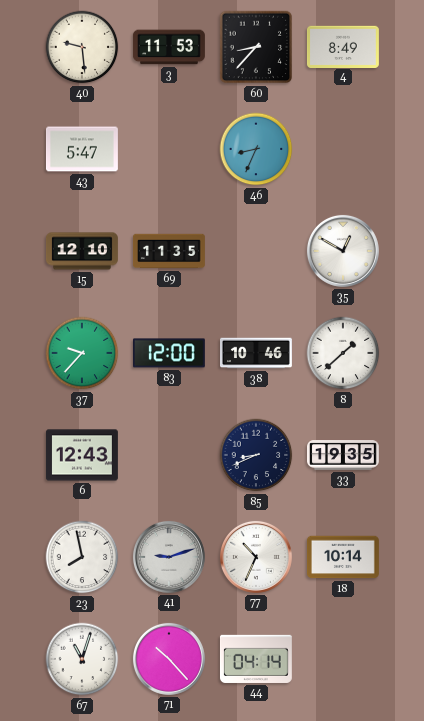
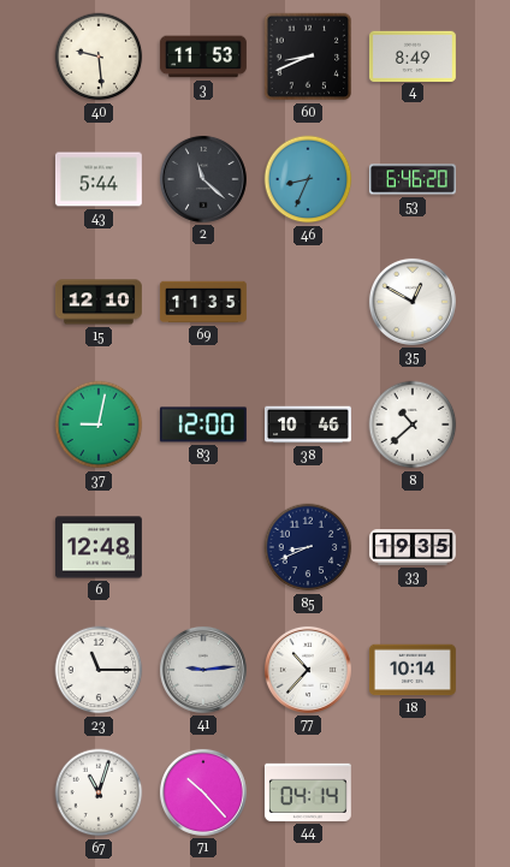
60: 8:37 -> 8:41
43: 5:47 -> 5:44
2: none -> 11:22
53: none -> 6:46
37: 9:37 -> 9:02
8: 1:38 -> 10:38
6: 12:43 -> 12:48
23: 7:58 -> 11:15
41: 9:12 -> 9:14
77: 10:34 -> 10:37
